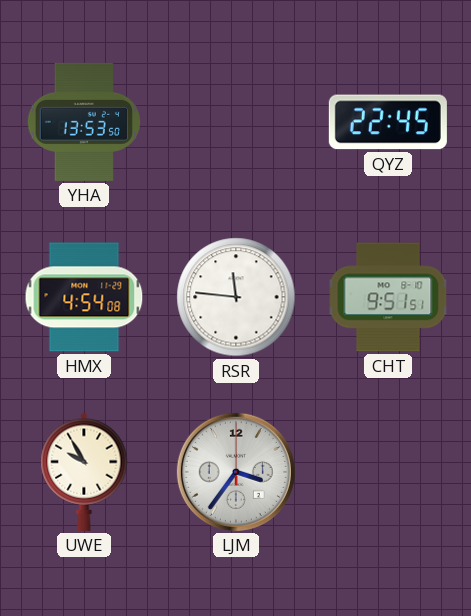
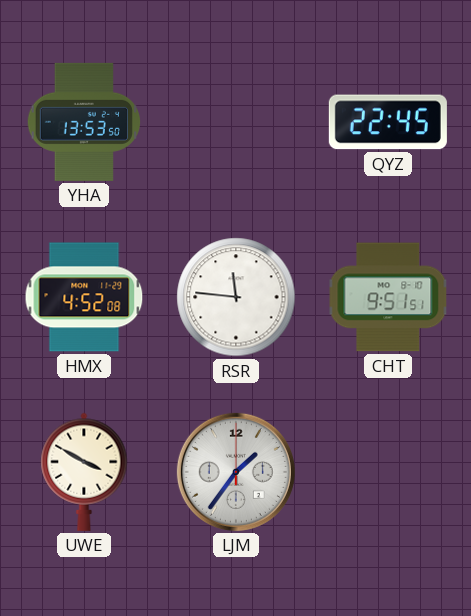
HMX: 4:54 -> 4:52
UWE: 9:55 -> 3:50
LJM: 3:36 -> 1:36
